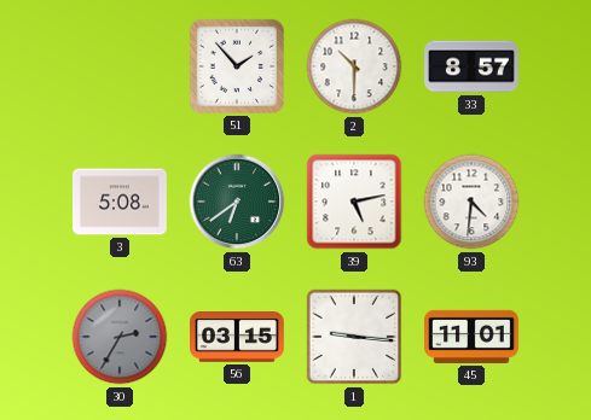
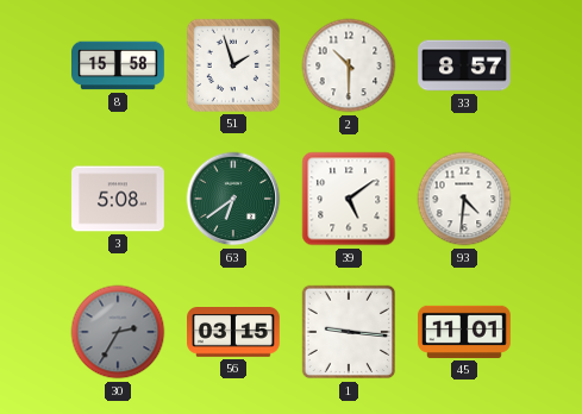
8: none -> 15:58
51: 1:53 -> 1:57
39: 5:13 -> 5:09
